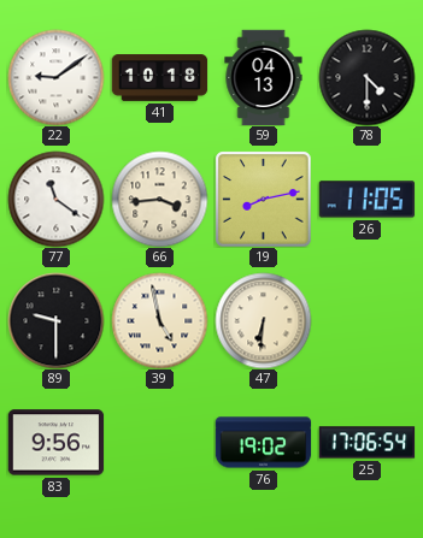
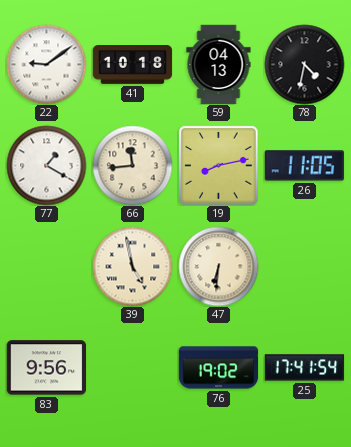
78: 4:30 -> 4:32
77: 11:21 -> 1:20
66: 3:44 -> 11:44
89: 9:30 -> none
25: 17:06 -> 17:41
